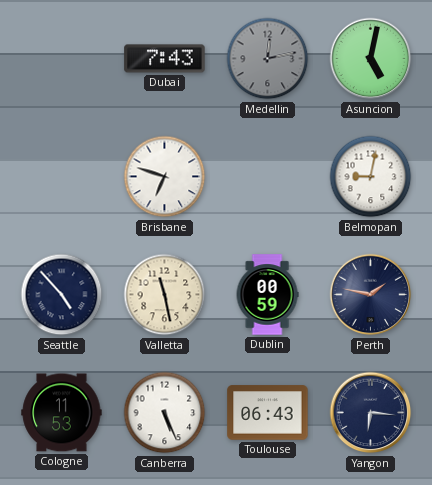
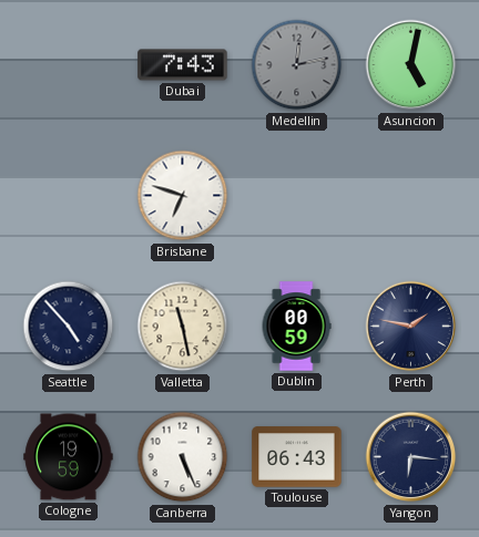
Belmopan: 9:02 -> none
Cologne: 11:53 -> 19:59
